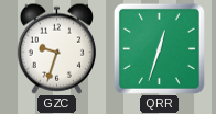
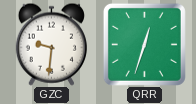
GZC: 9:33 -> 9:31
